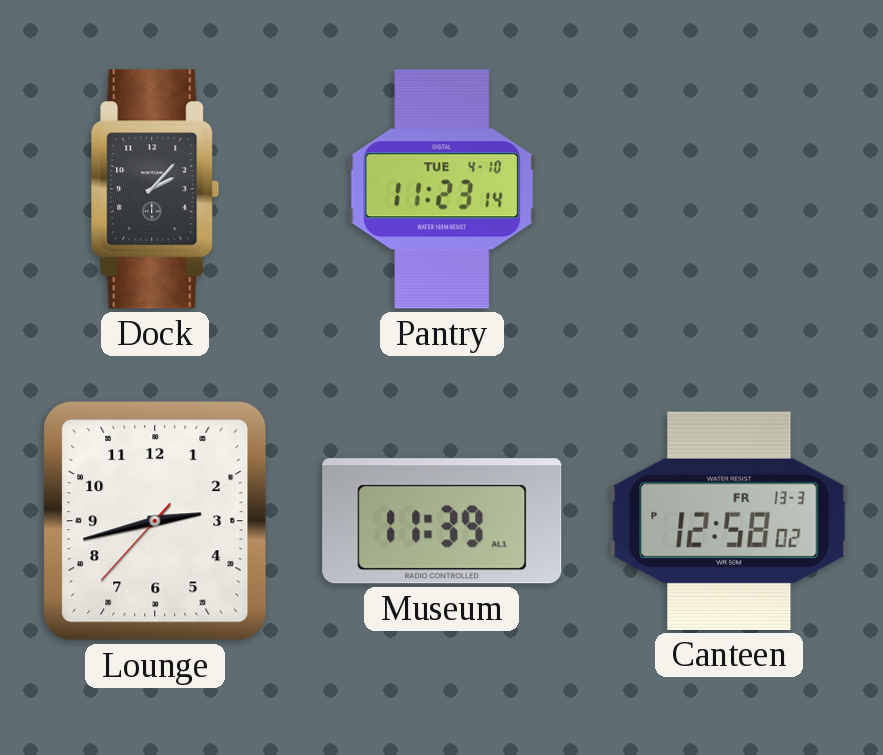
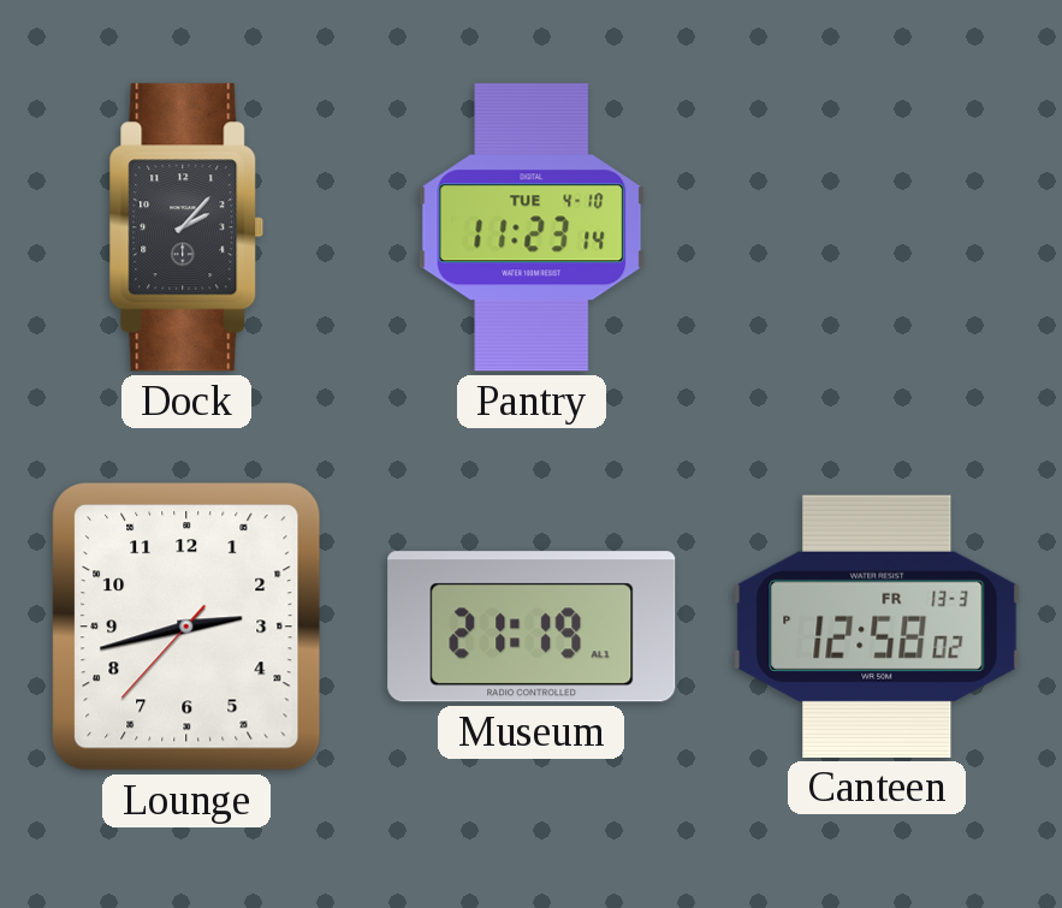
Museum: 11:39 -> 21:19
